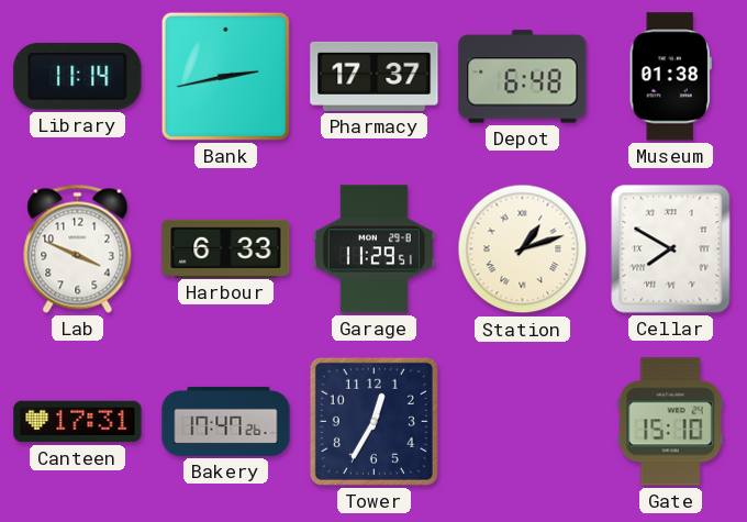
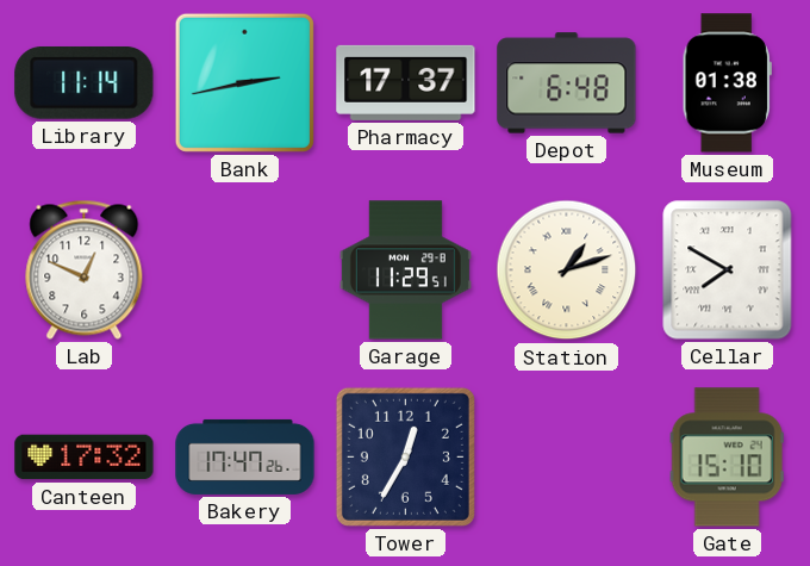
Lab: 3:49 -> 12:49
Harbour: 6:33 -> none
Canteen: 17:31 -> 17:32
